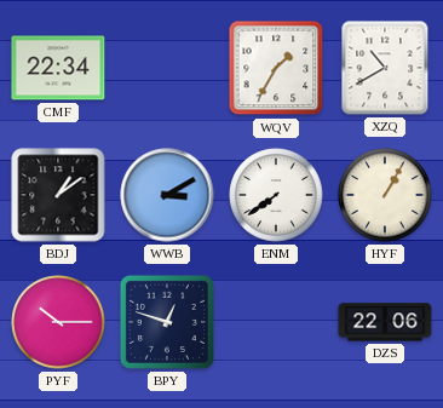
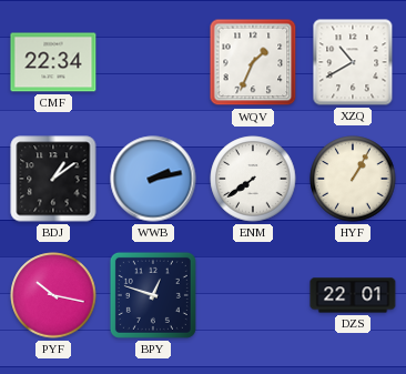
WQV: 1:35 -> 1:34
WWB: 3:10 -> 2:13
PYF: 10:15 -> 10:17
DZS: 22:06 -> 22:01
